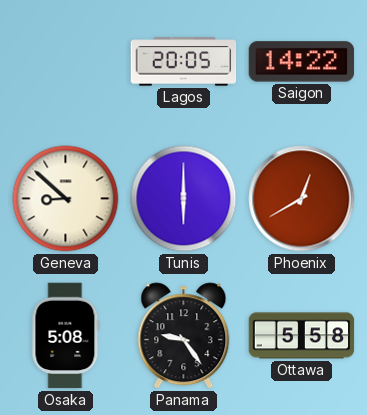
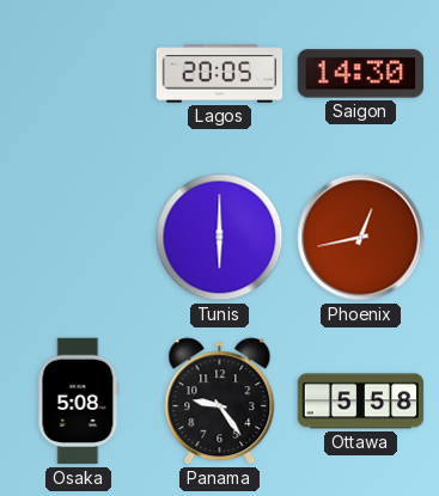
Saigon: 14:22 -> 14:30
Geneva: 8:52 -> none
Phoenix: 12:40 -> 12:43
